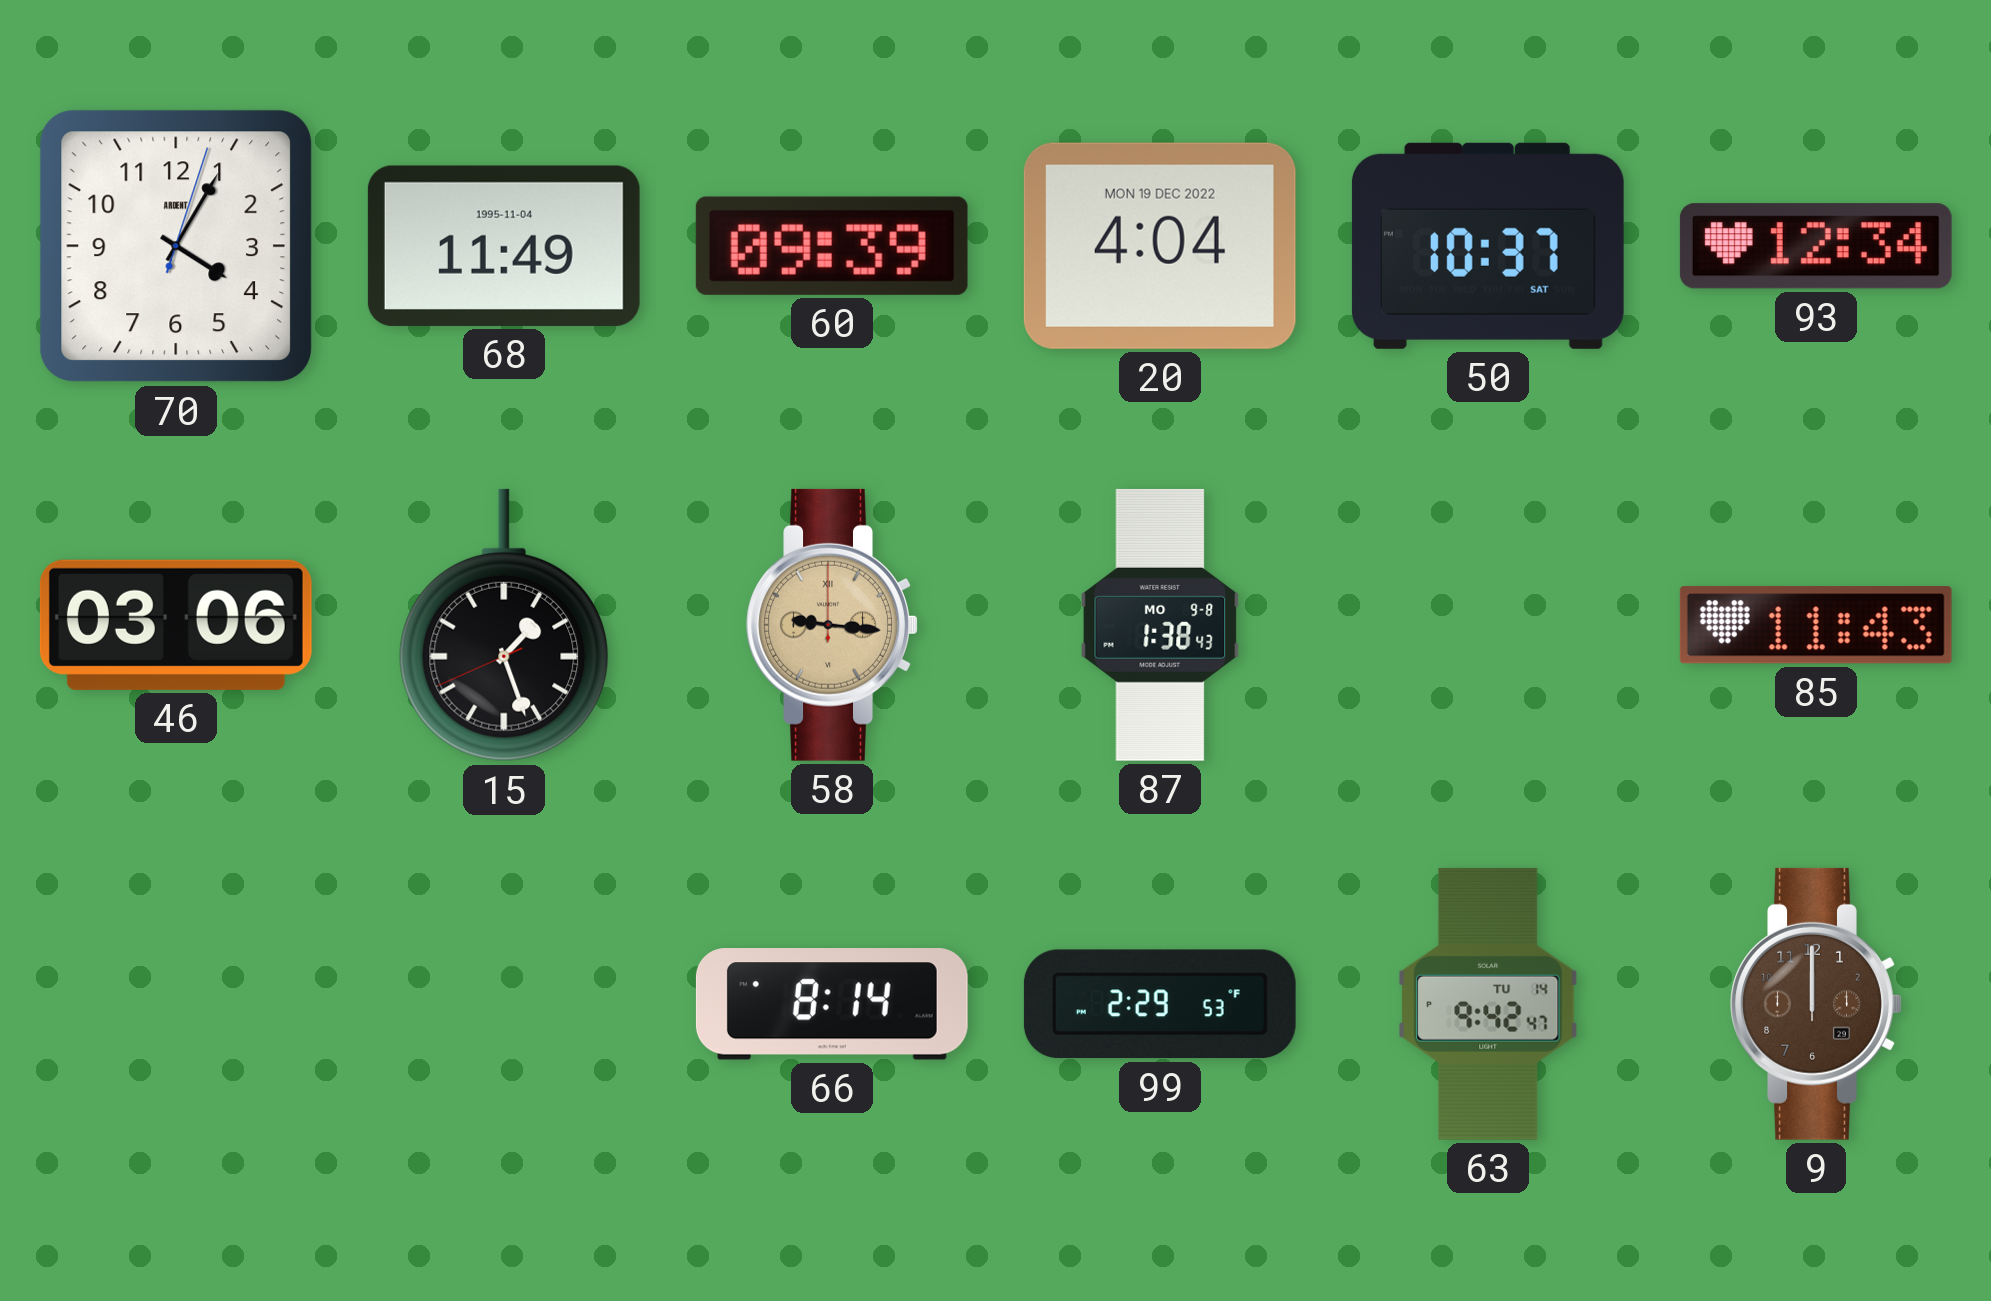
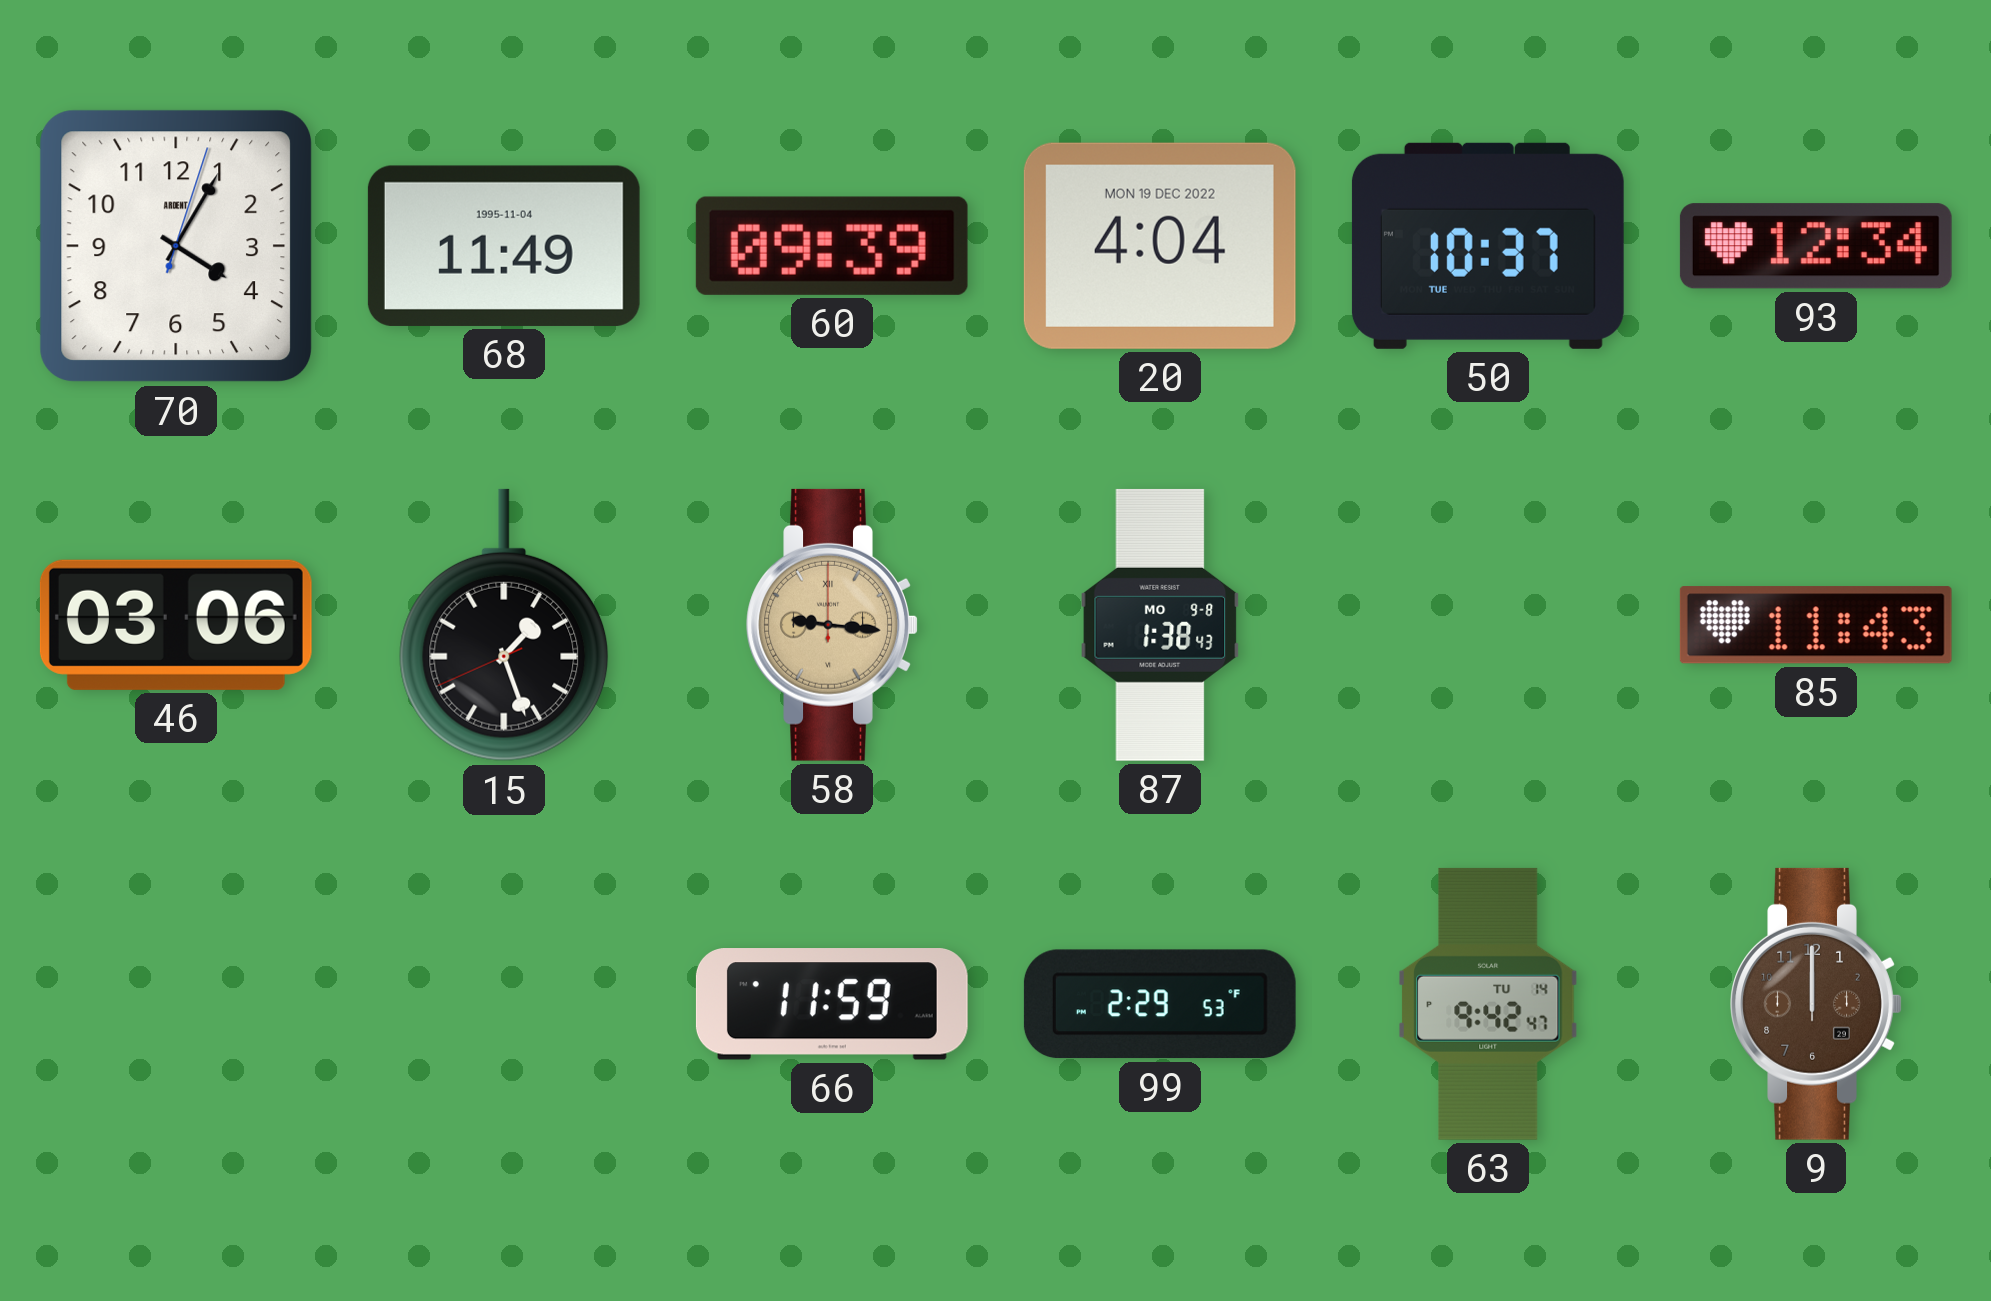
50 date: SAT -> TUE
66: 8:14 -> 11:59
